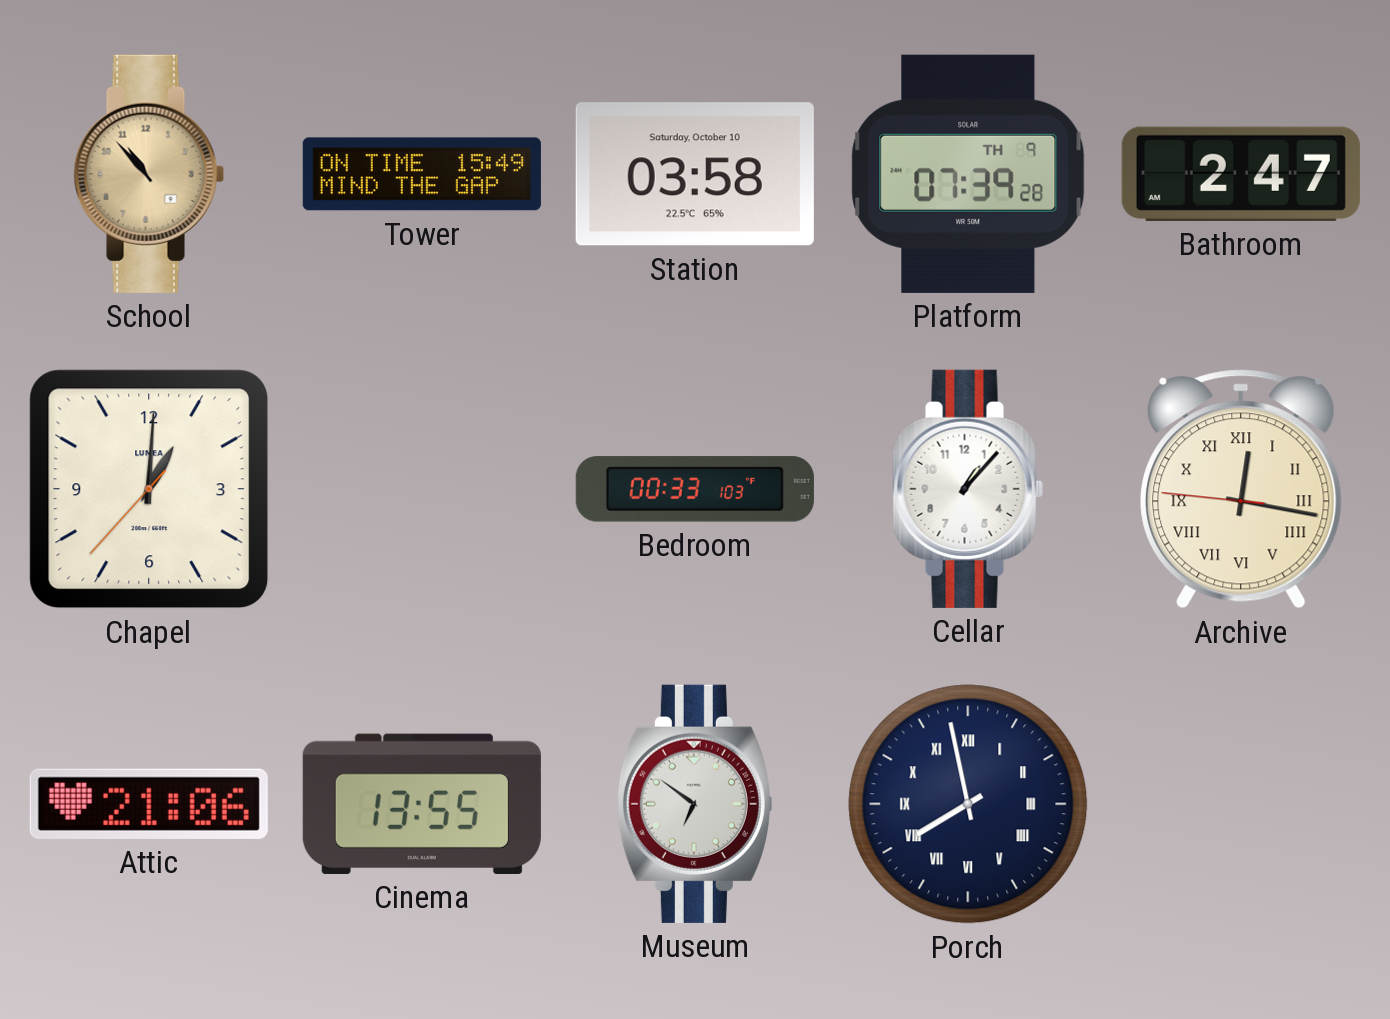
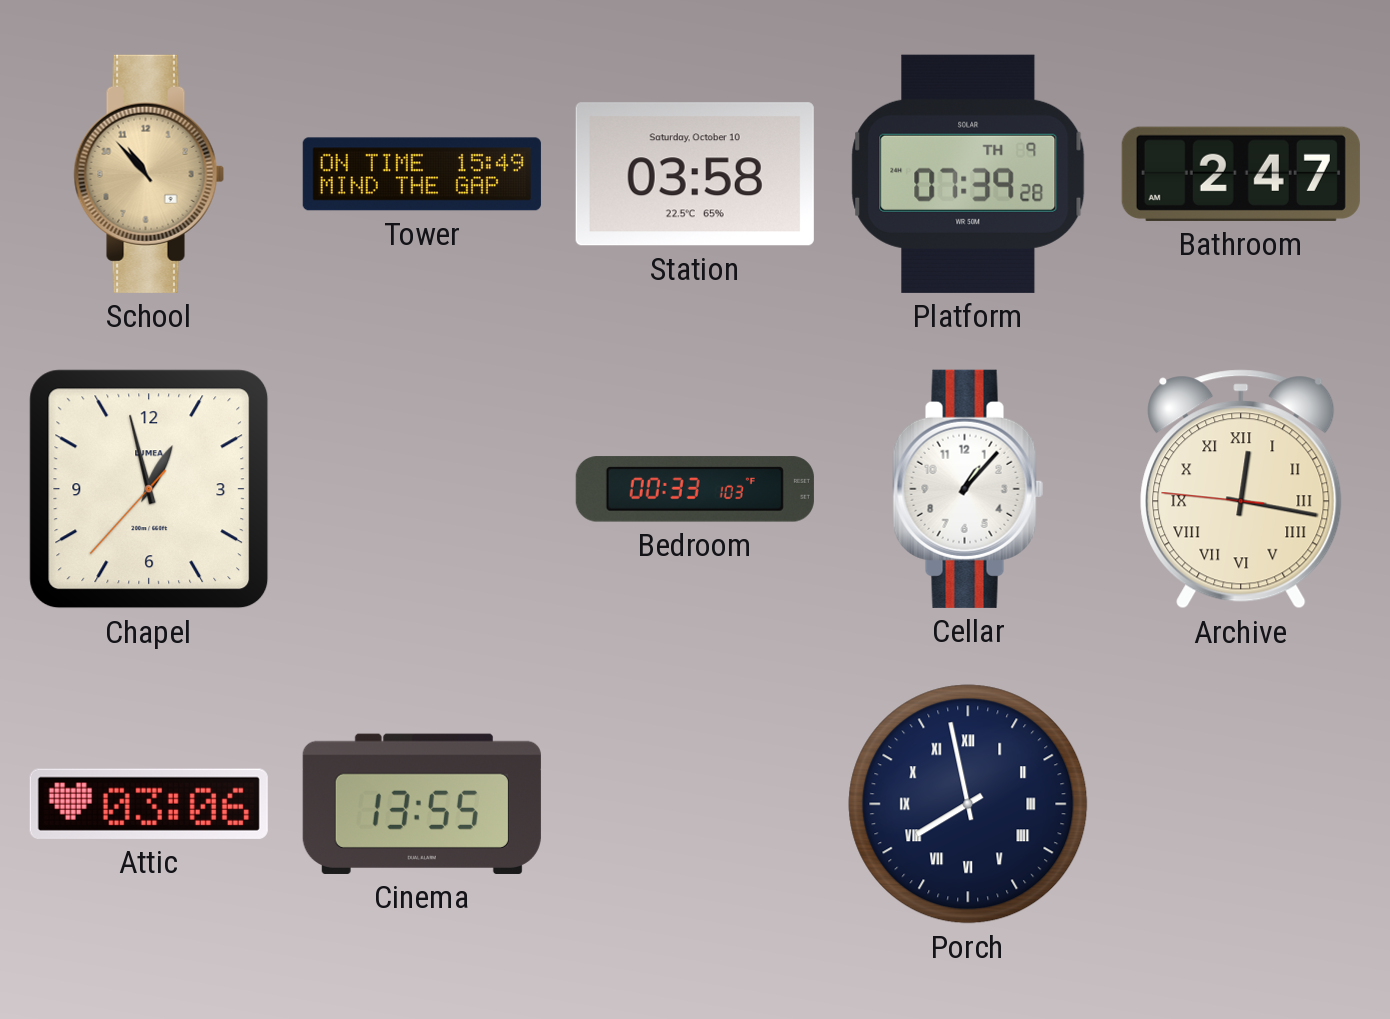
Chapel: 1:00 -> 12:57
Attic: 21:06 -> 03:06
Museum: 6:51 -> none
